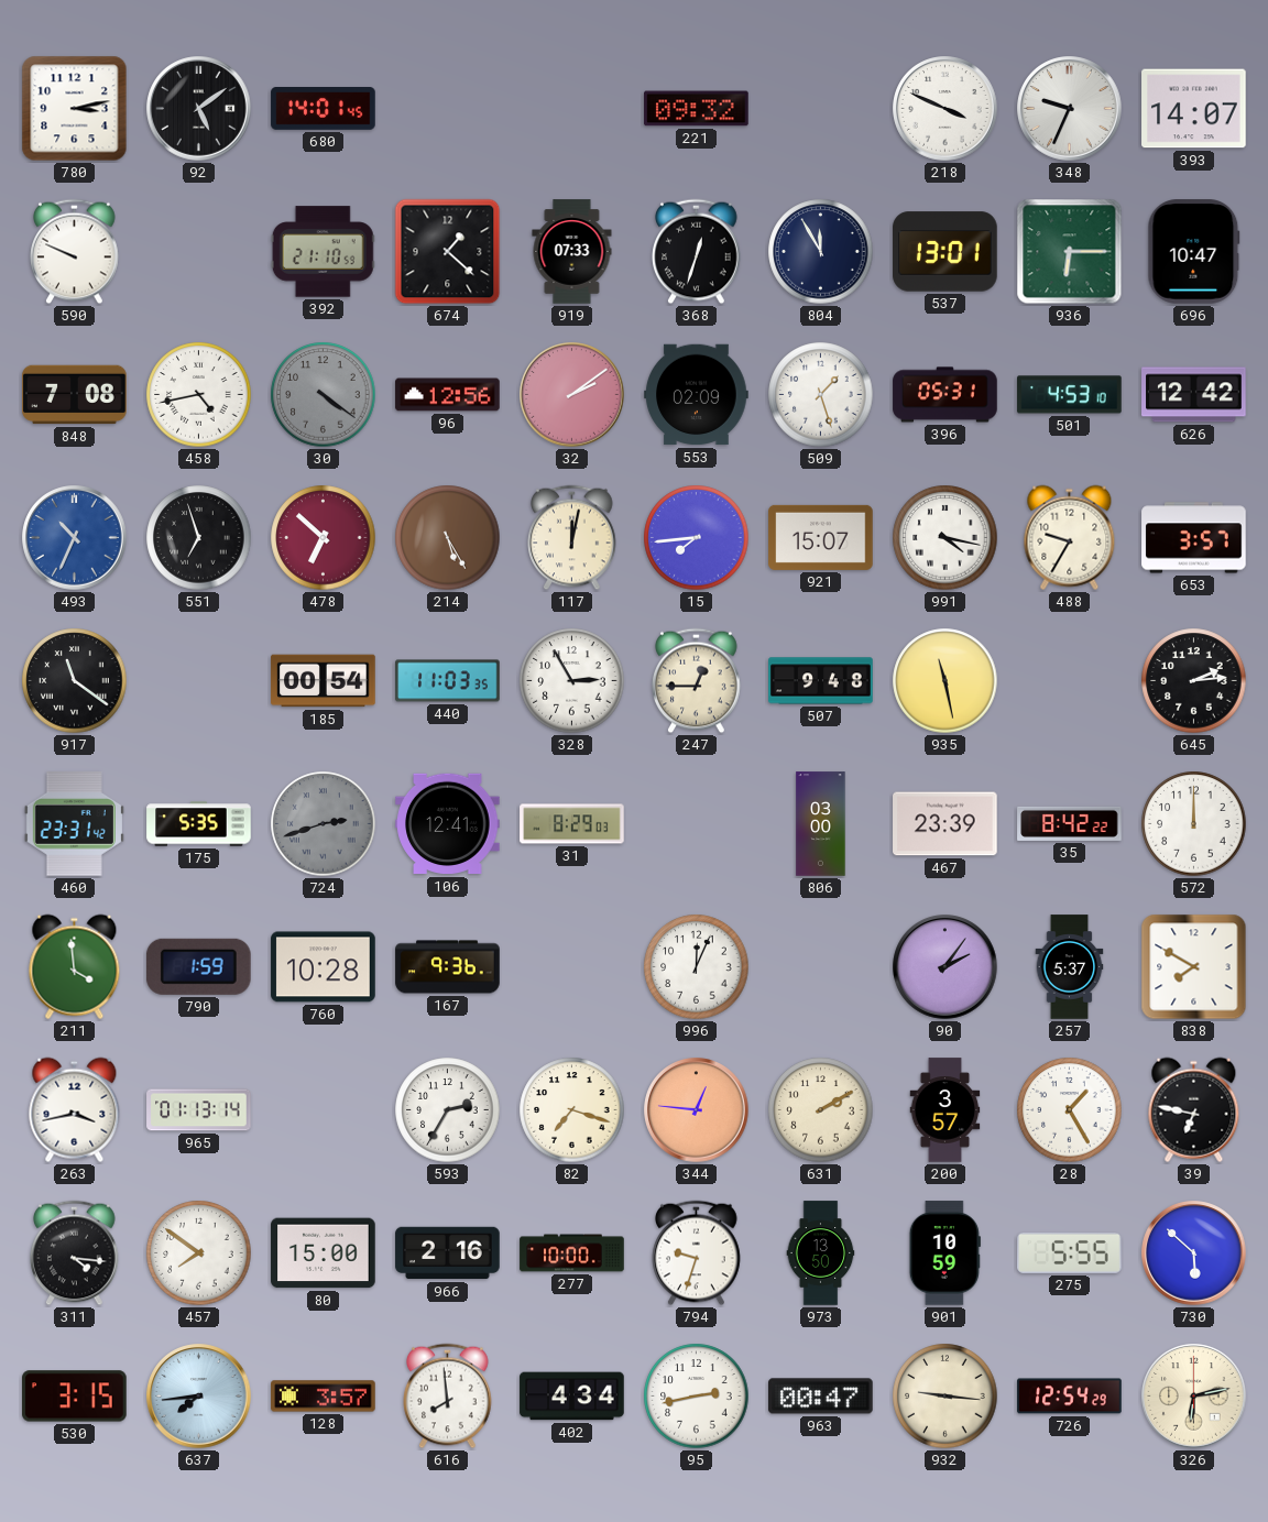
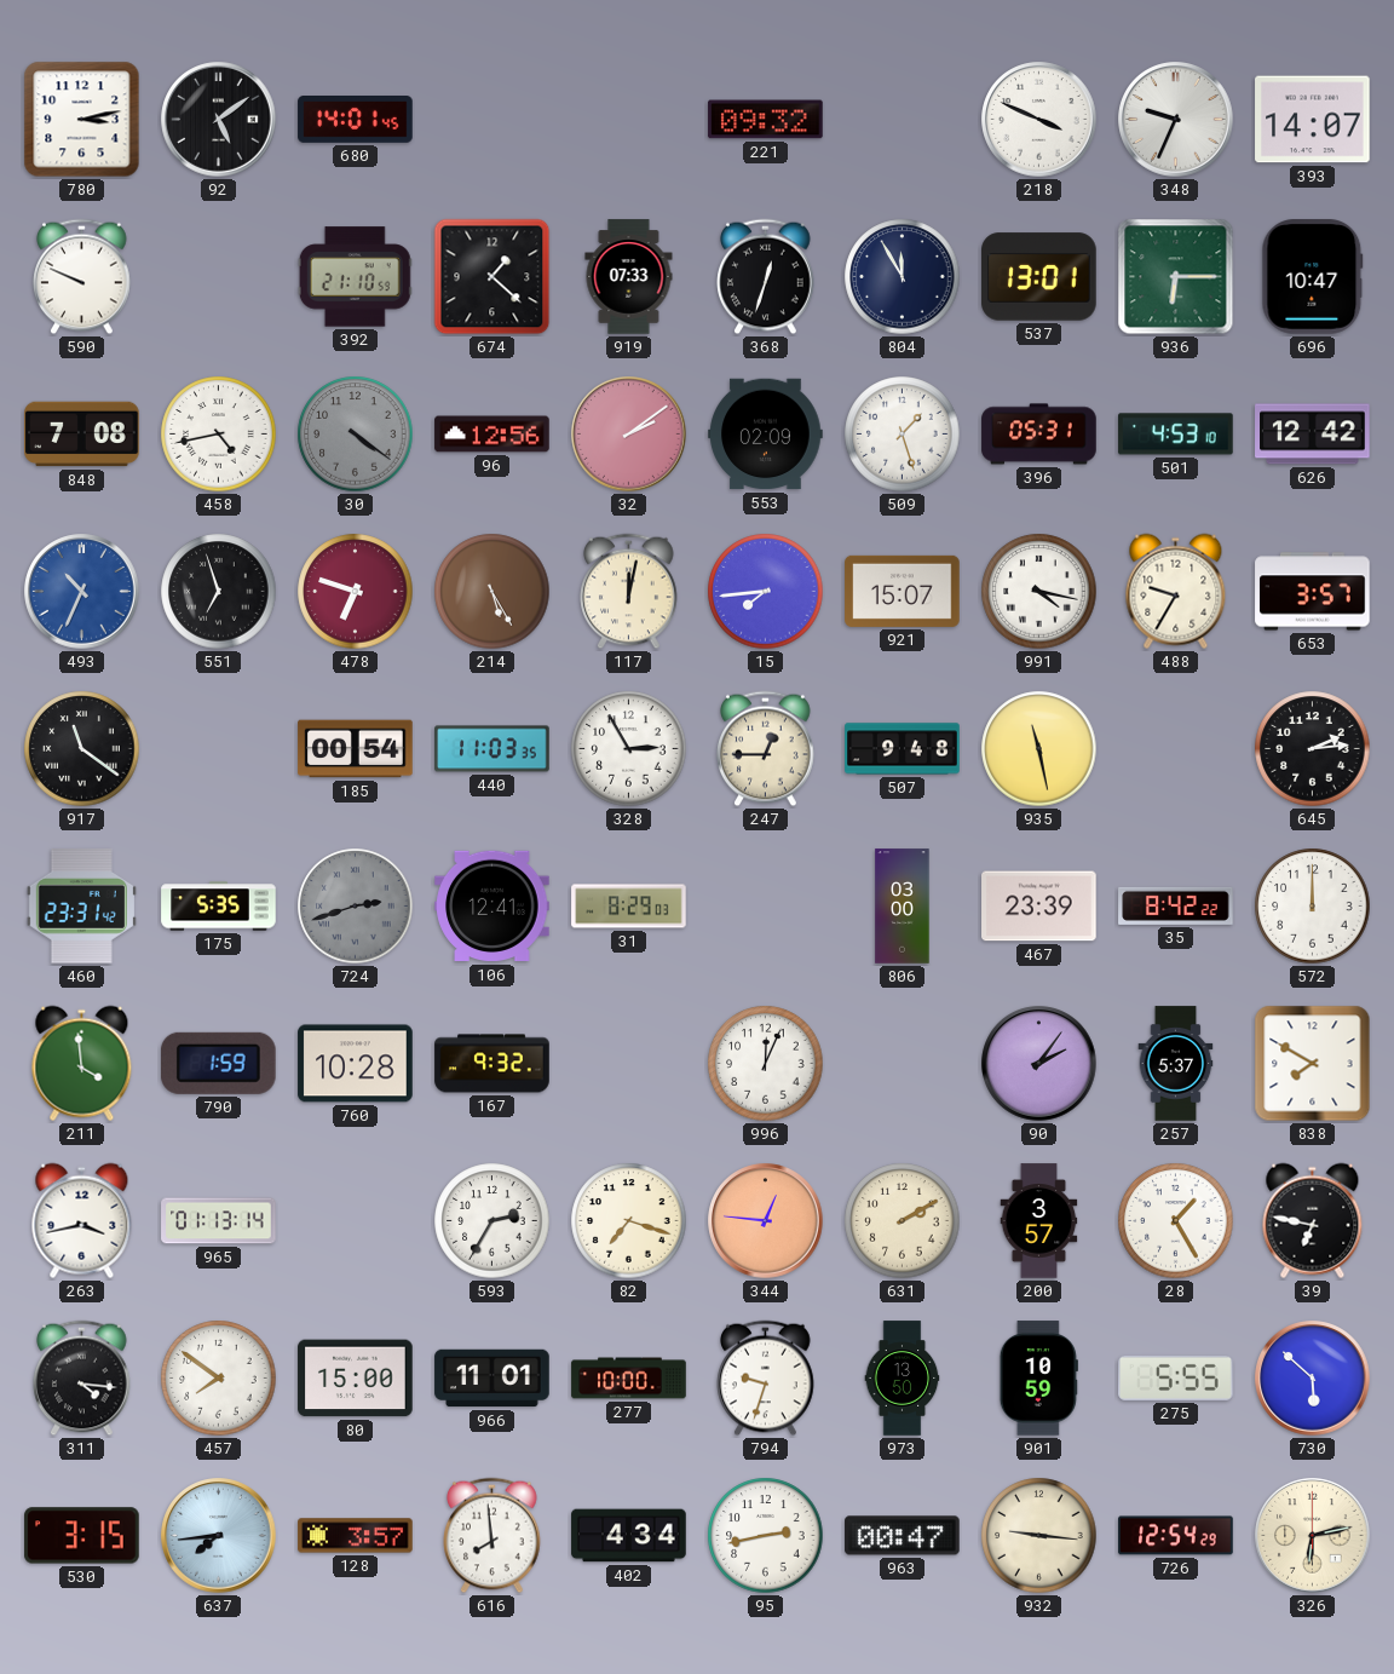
478: 6:52 -> 6:48
167: 9:36 -> 9:32
966: 2:16 -> 11:01
